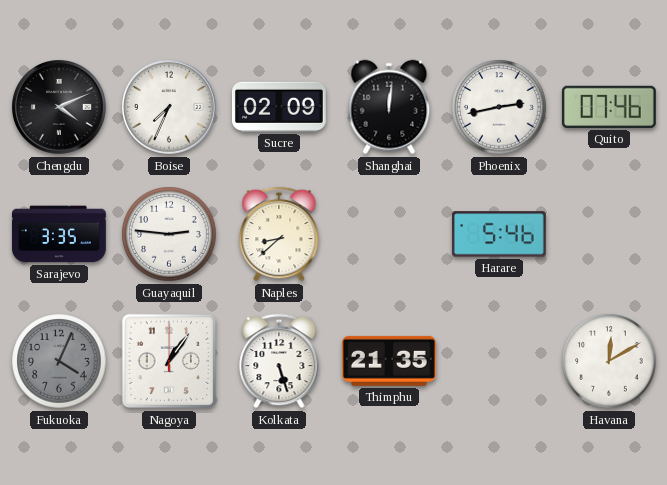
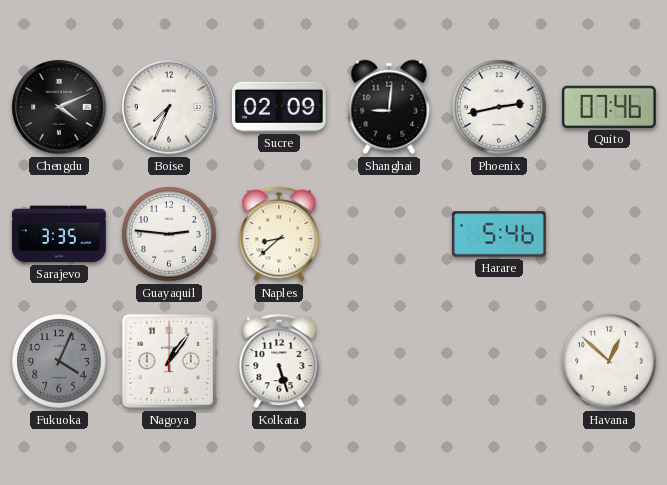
Shanghai: 12:01 -> 9:01
Thimphu: 21:35 -> none
Havana: 12:10 -> 12:52
